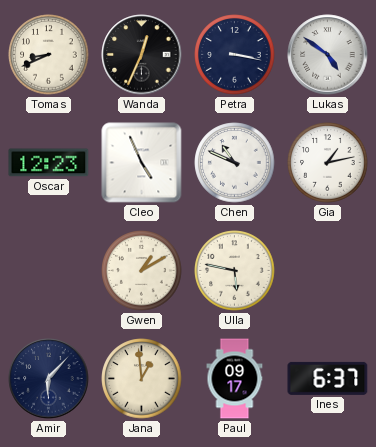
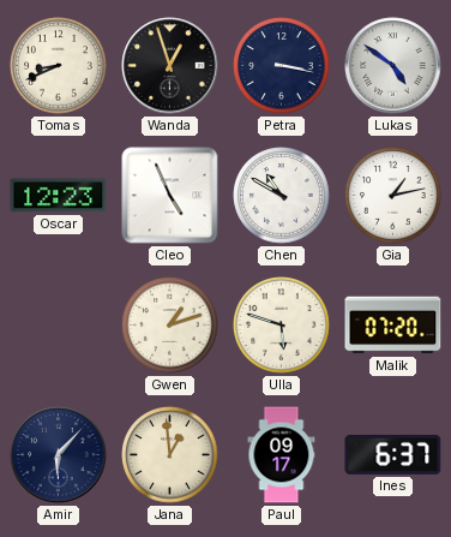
Wanda: 12:34 -> 12:57
Chen: 10:49 -> 10:50
Gwen: 1:10 -> 1:12
Ulla: 5:47 -> 5:48
Malik: none -> 07:20
